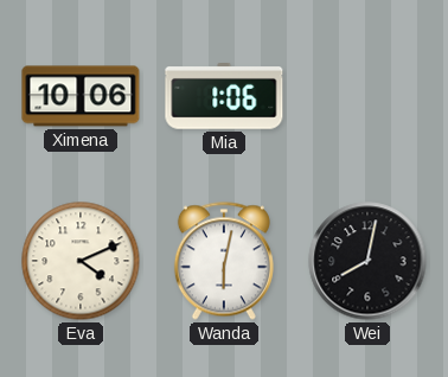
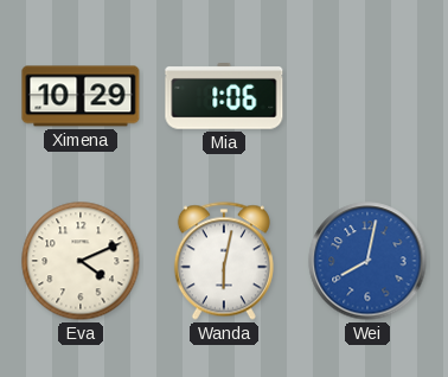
Ximena: 10:06 -> 10:29
Wei dial: black -> blue
